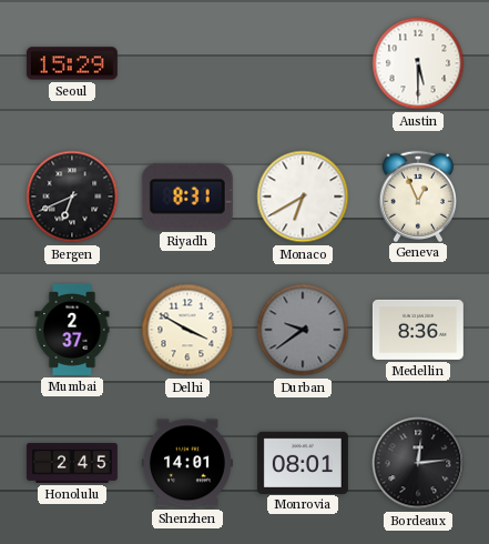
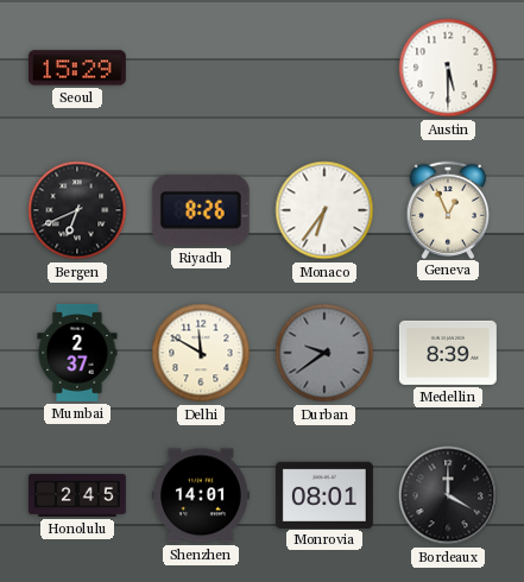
Riyadh: 8:31 -> 8:26
Monaco: 6:40 -> 6:36
Delhi: 3:50 -> 11:50
Medellin: 8:36 -> 8:39
Bordeaux: 12:14 -> 4:00
